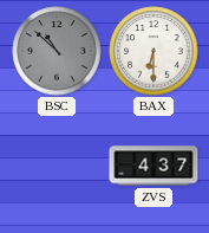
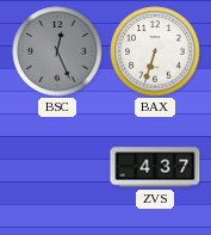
BSC: 10:52 -> 12:26
BAX: 6:30 -> 6:33
